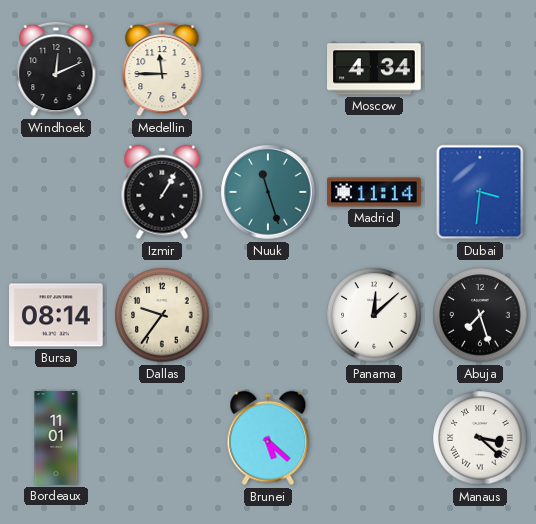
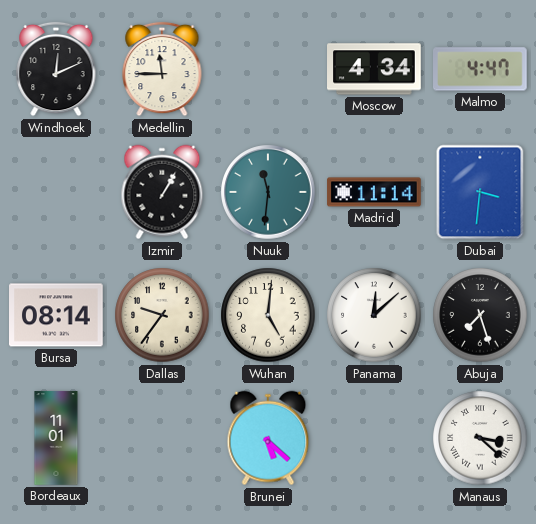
Malmo: none -> 4:47
Nuuk: 11:27 -> 11:31
Wuhan: none -> 5:01
